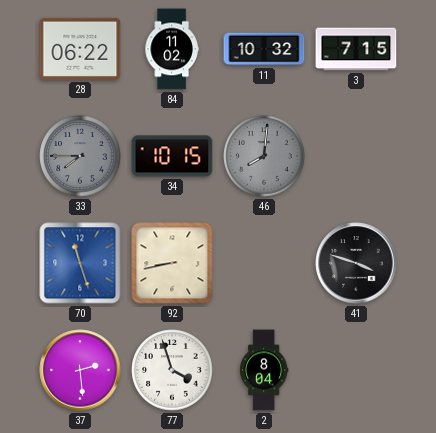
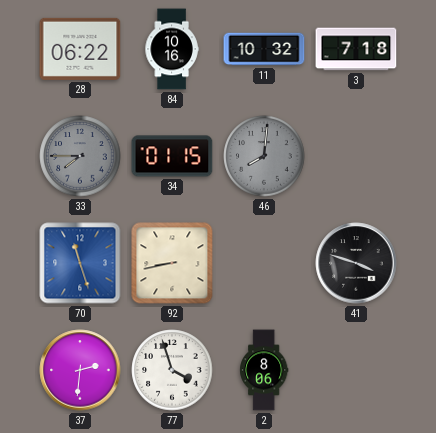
84: 11:02 -> 10:16
3: 7:15 -> 7:18
34: 10:15 -> 01:15
37: 2:29 -> 2:31
2: 8:04 -> 8:06
